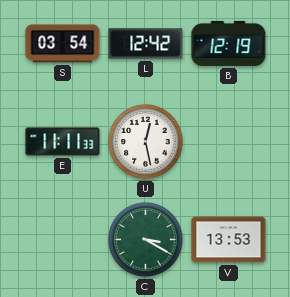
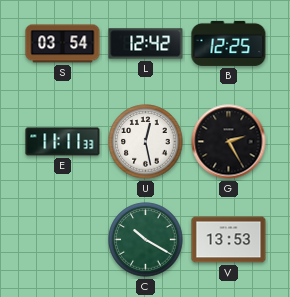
B: 12:19 -> 12:25
G: none -> 2:25
C: 3:20 -> 10:20
